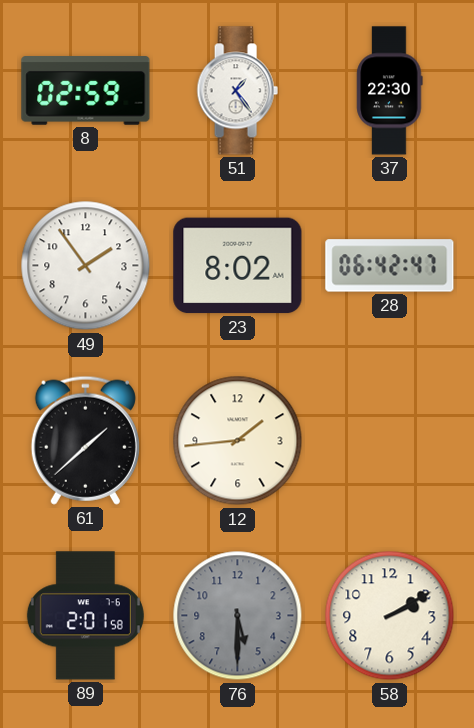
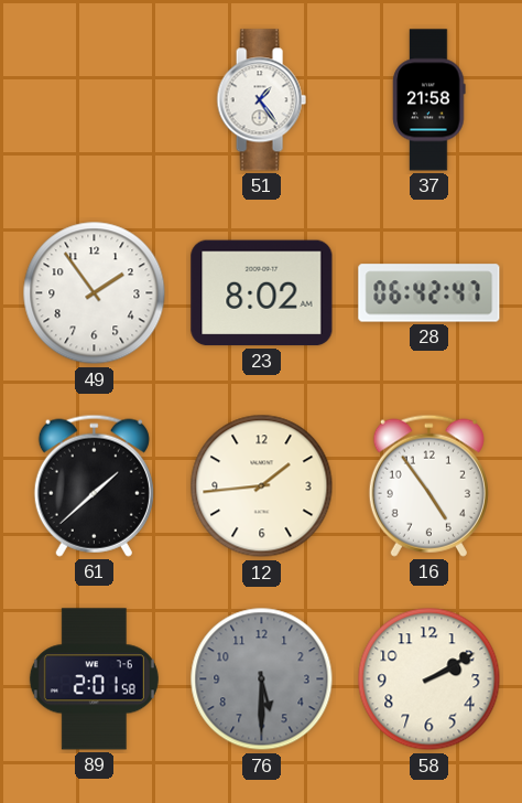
8: 02:59 -> none
37: 22:30 -> 21:58
16: none -> 4:54
